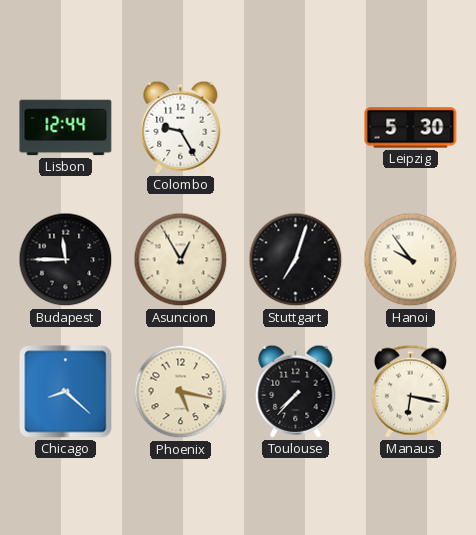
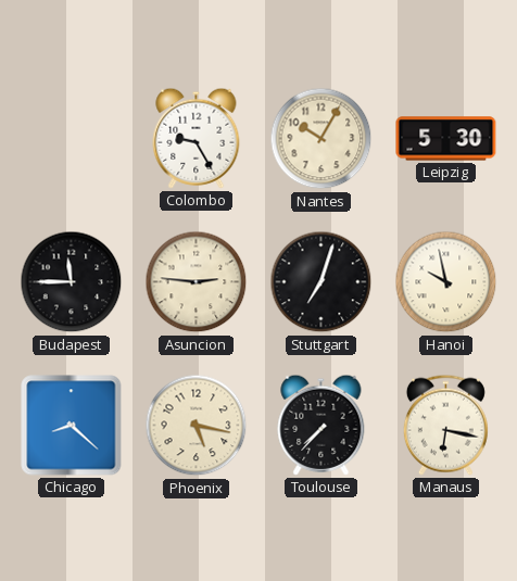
Lisbon: 12:44 -> none
Nantes: none -> 10:05
Asuncion: 12:55 -> 2:46
Hanoi: 9:54 -> 9:58
